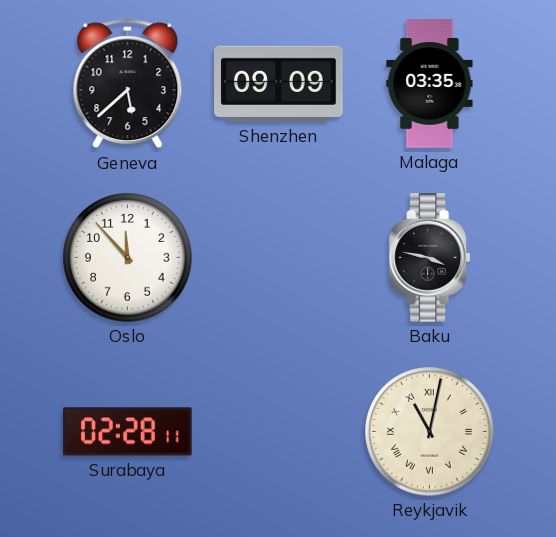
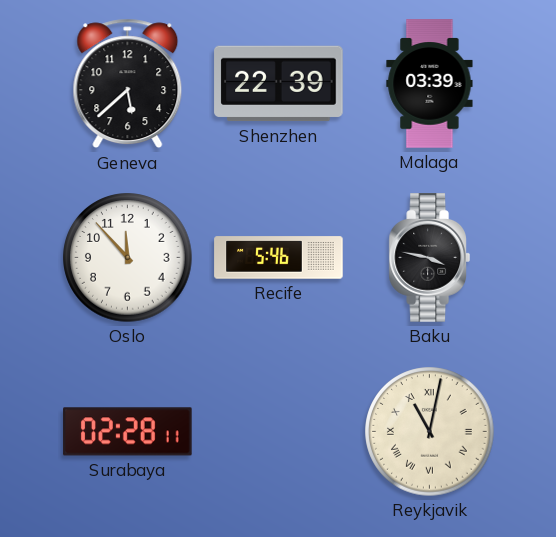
Shenzhen: 09:09 -> 22:39
Malaga: 03:35 -> 03:39
Recife: none -> 5:46
